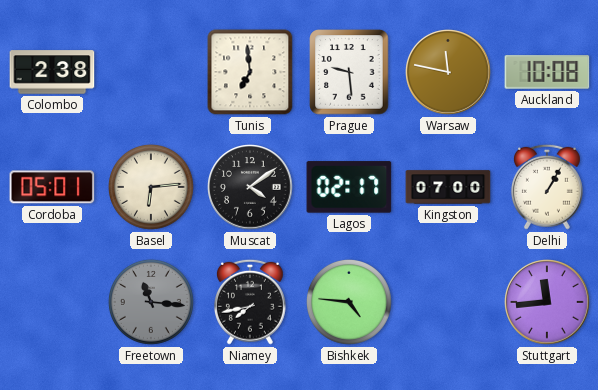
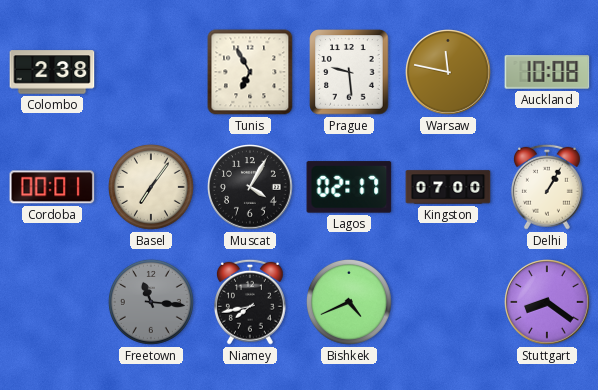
Tunis: 6:59 -> 6:55
Cordoba: 05:01 -> 00:01
Basel: 6:14 -> 7:06
Muscat: 4:09 -> 4:05
Bishkek: 4:46 -> 4:41
Stuttgart: 11:44 -> 8:21
